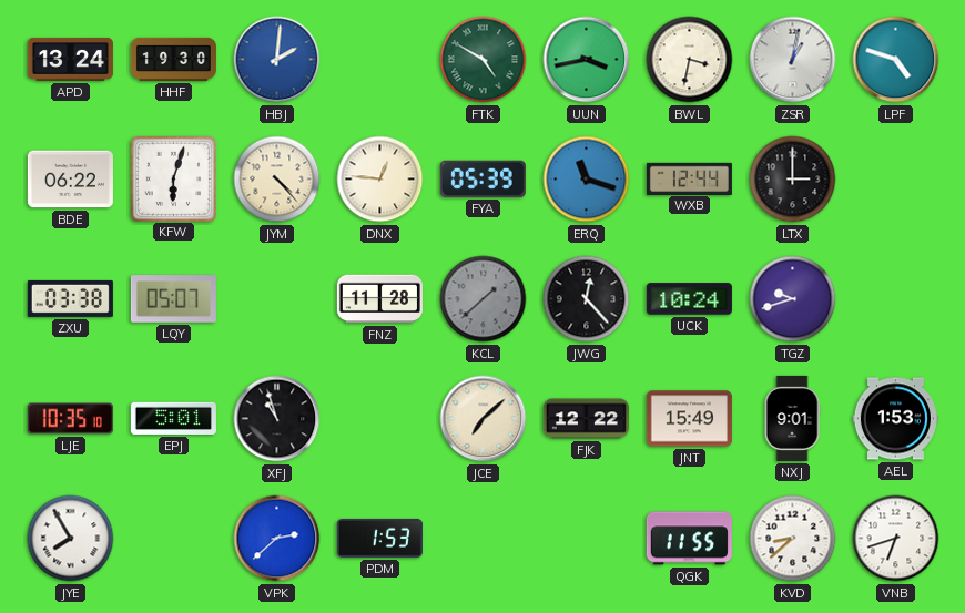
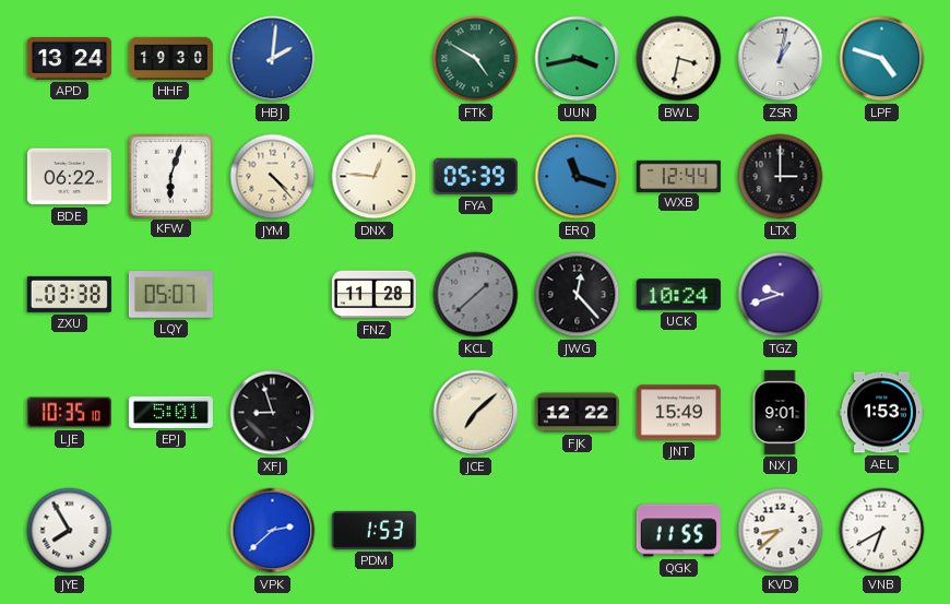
XFJ: 10:57 -> 8:57
VNB: 6:42 -> 6:40
